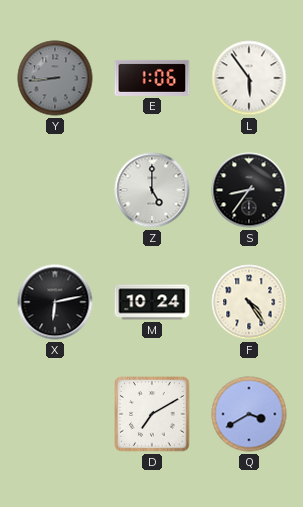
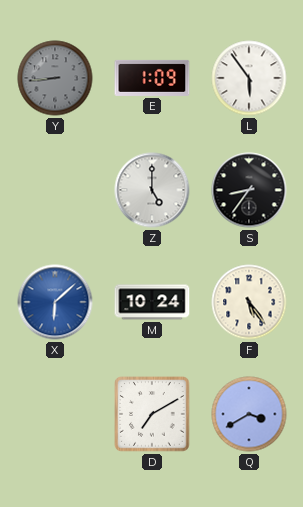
E: 1:06 -> 1:09
X: 6:13 -> 6:08
X dial: black -> blue
F: 4:24 -> 5:24
